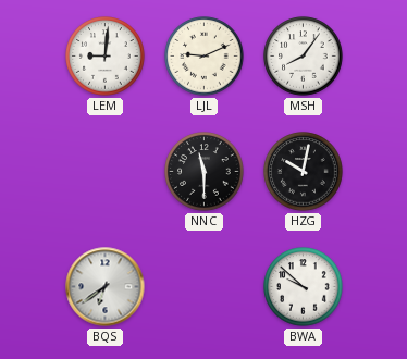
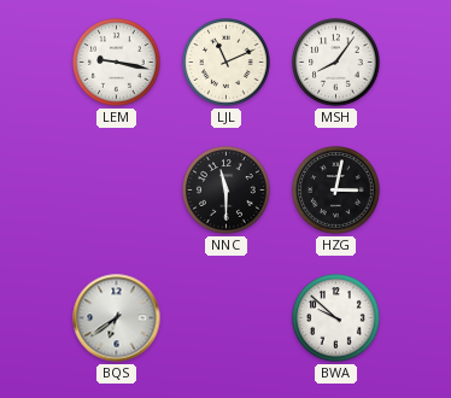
LEM: 9:01 -> 9:17
LJL: 9:11 -> 11:11
HZG: 10:02 -> 3:02
